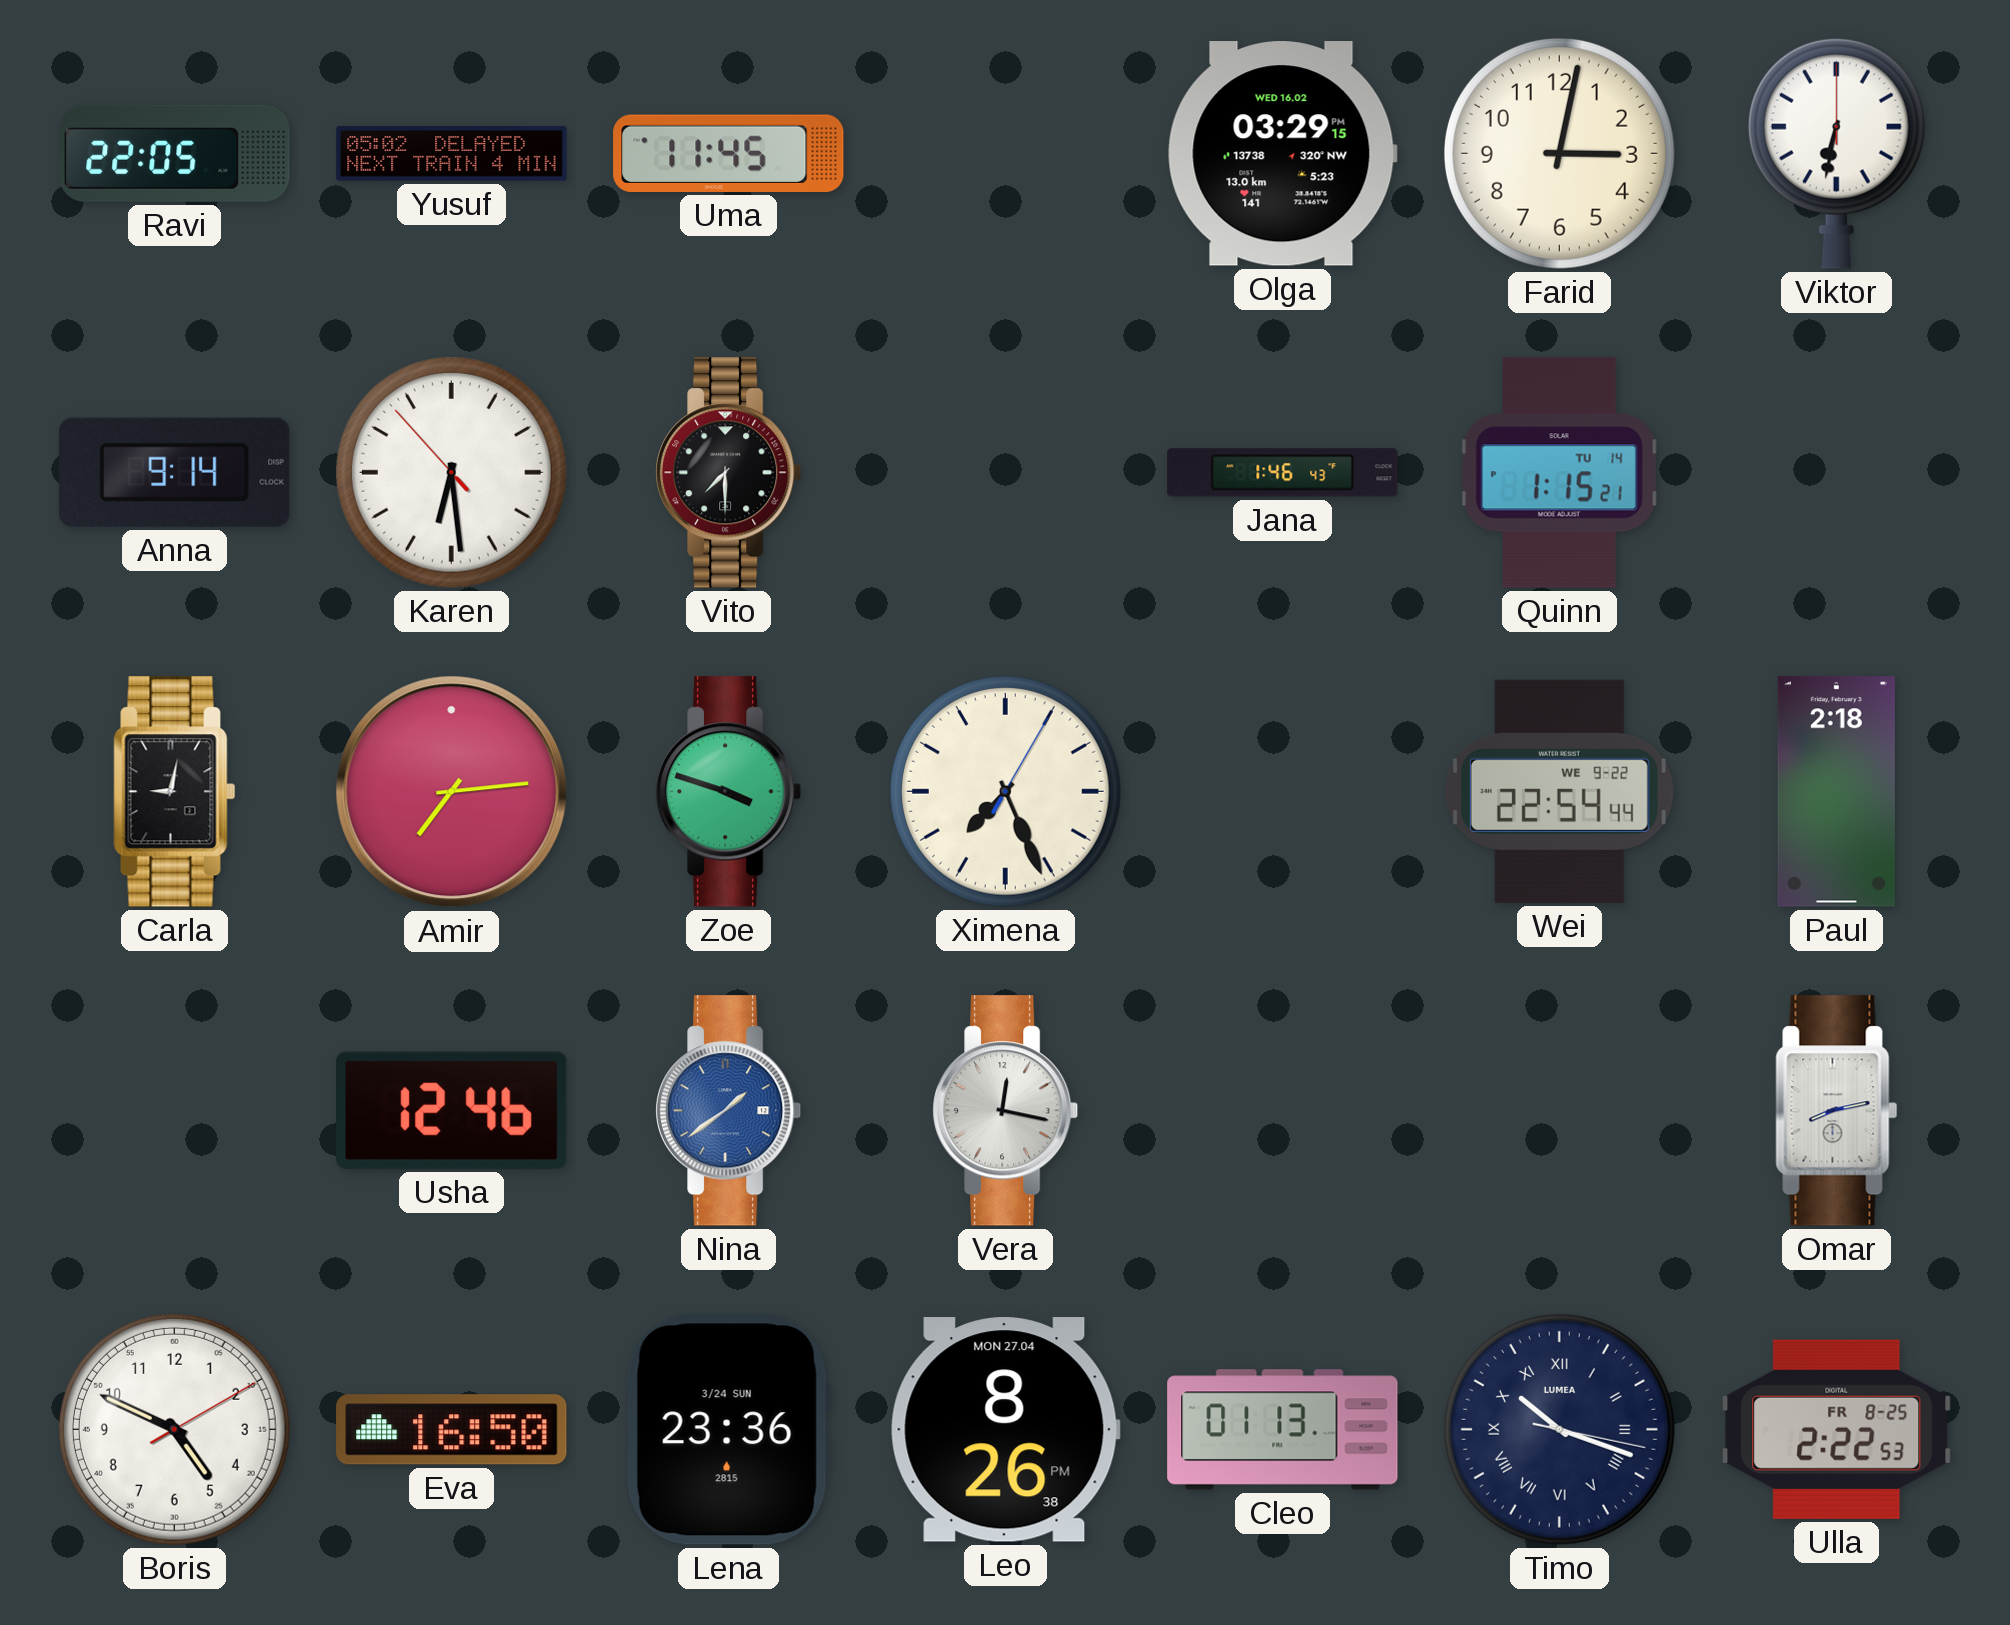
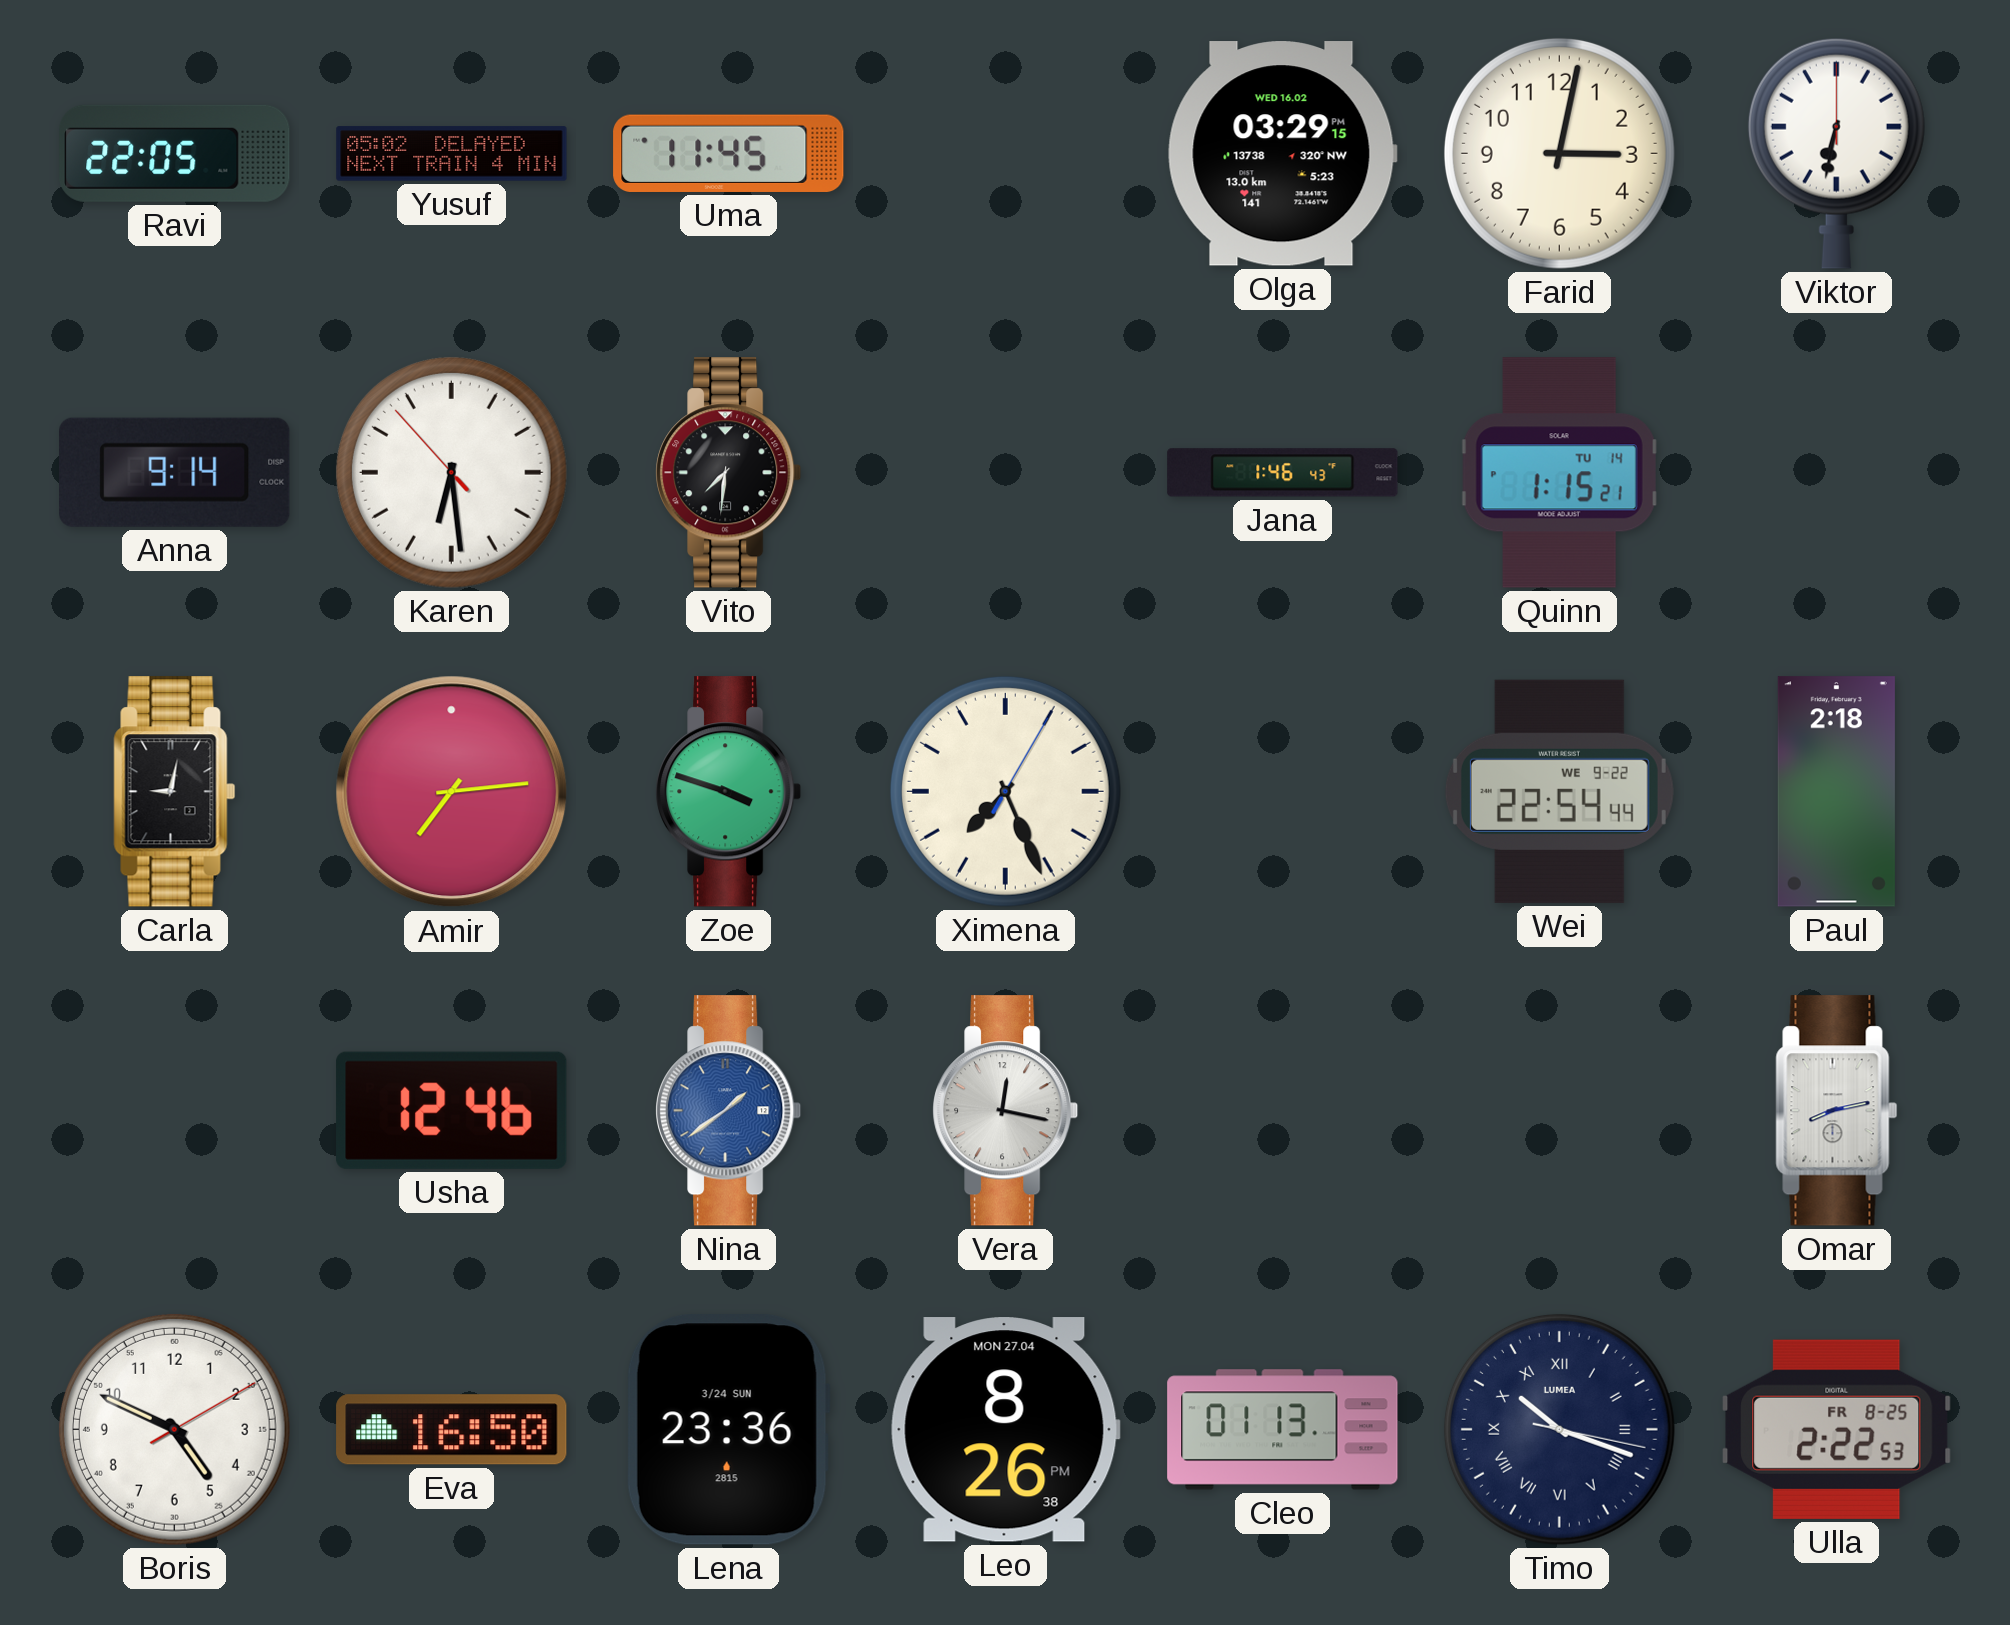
Vito: 7:30 -> 7:31
